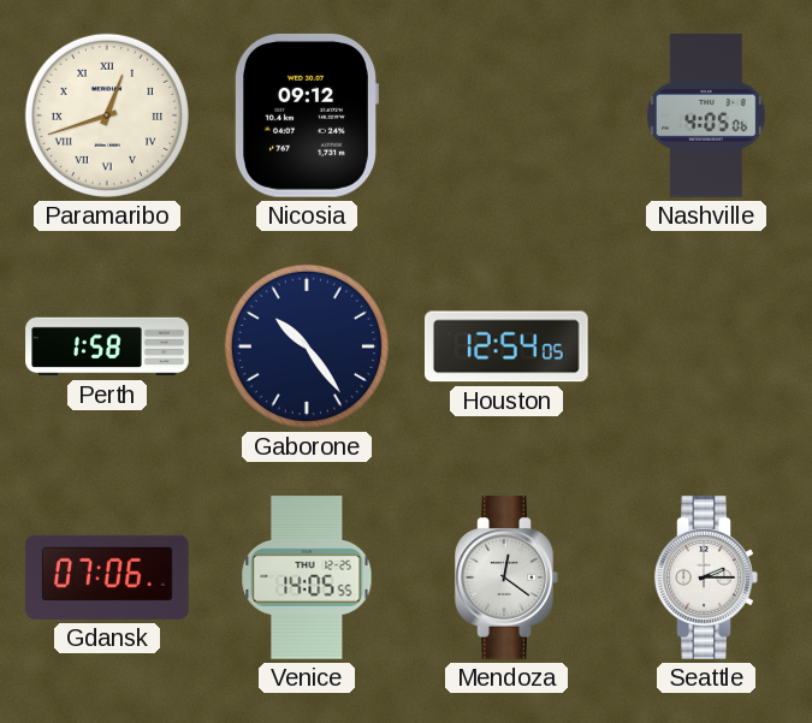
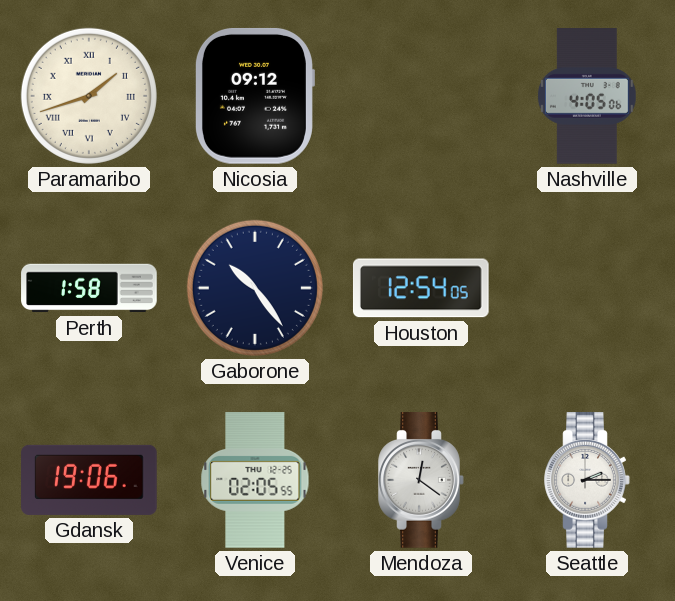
Paramaribo: 12:42 -> 1:42
Gdansk: 07:06 -> 19:06
Venice: 14:05 -> 02:05
